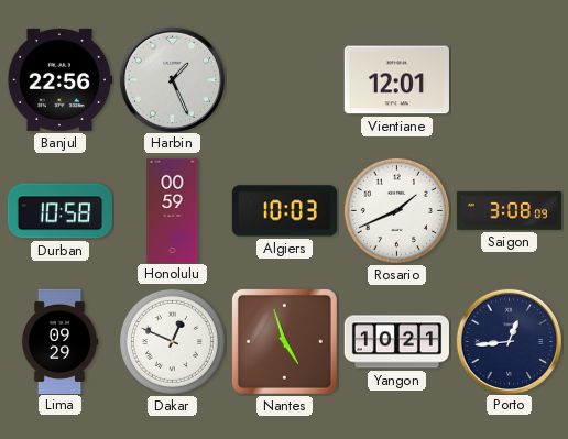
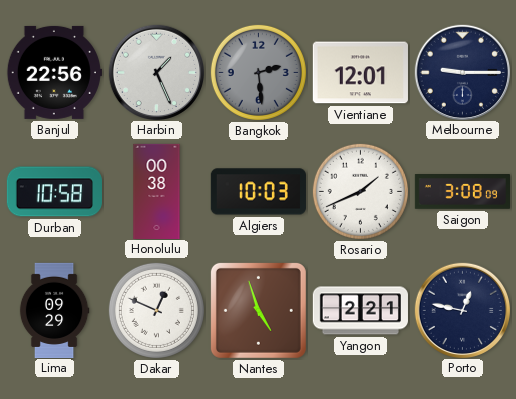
Bangkok: none -> 2:29
Melbourne: none -> 9:15
Honolulu: 00:59 -> 00:38
Yangon: 10:21 -> 2:21
Porto: 12:44 -> 12:47
